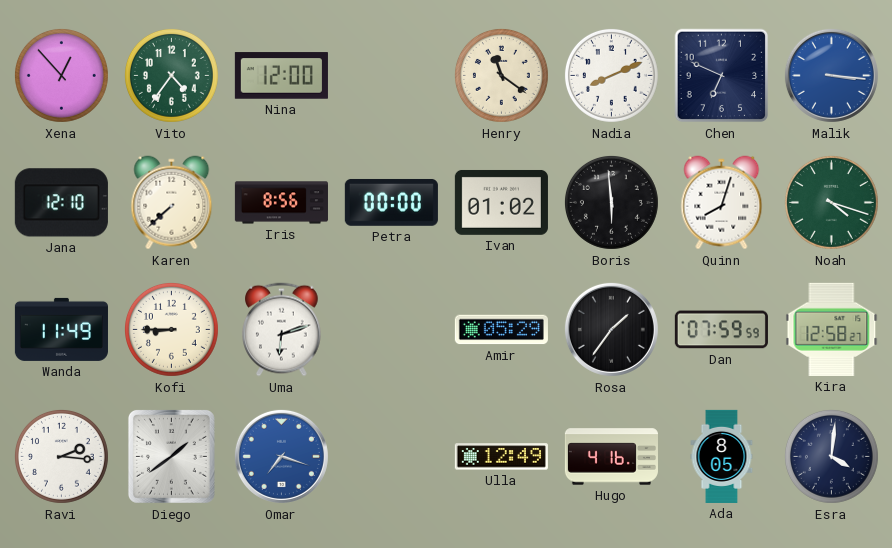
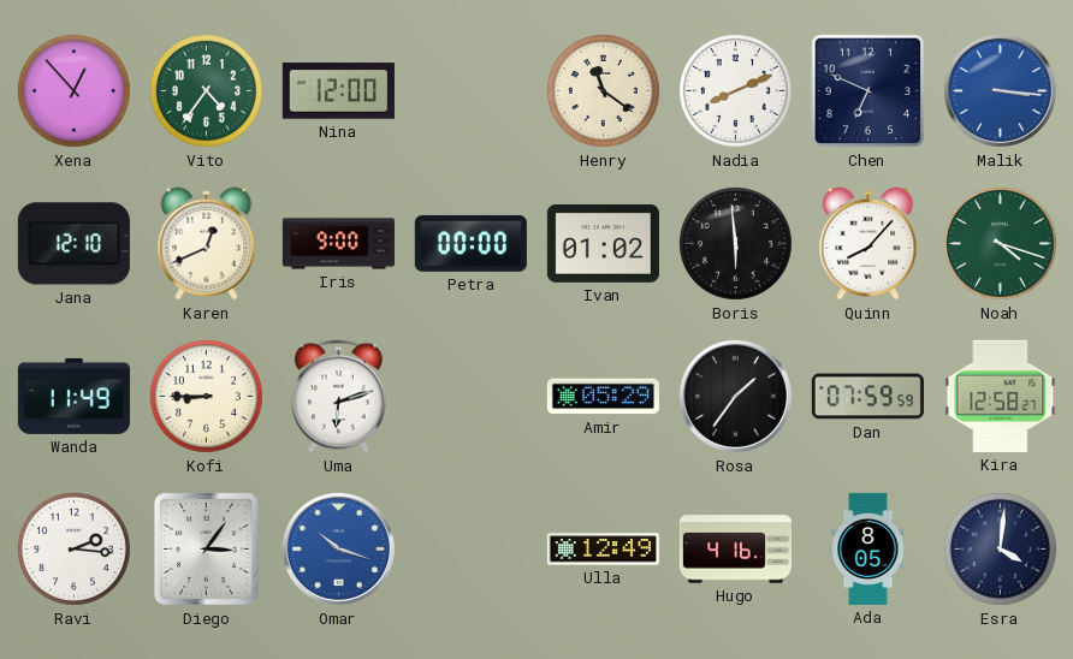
Karen: 7:38 -> 12:41
Iris: 8:56 -> 9:00
Quinn: 8:03 -> 8:07
Diego: 1:39 -> 3:06
Omar: 7:18 -> 10:18
